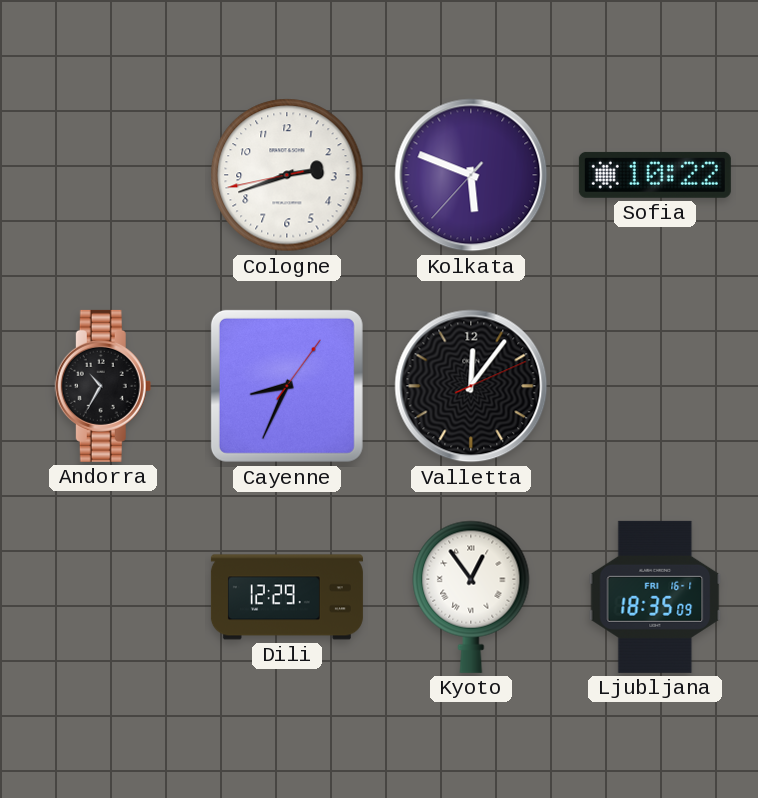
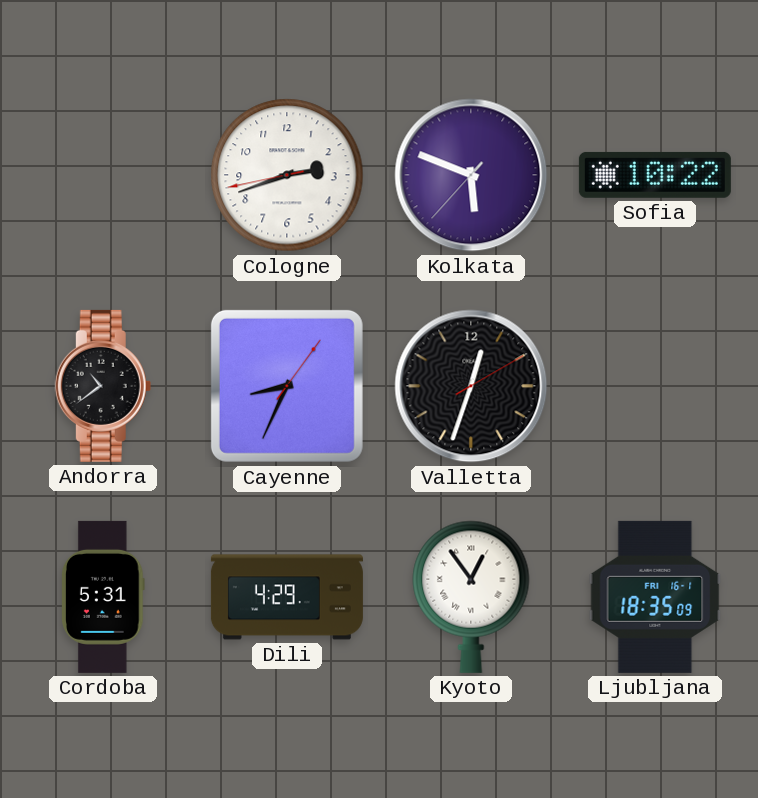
Andorra: 10:35 -> 10:39
Valletta: 12:06 -> 12:33
Cordoba: none -> 5:31
Dili: 12:29 -> 4:29
